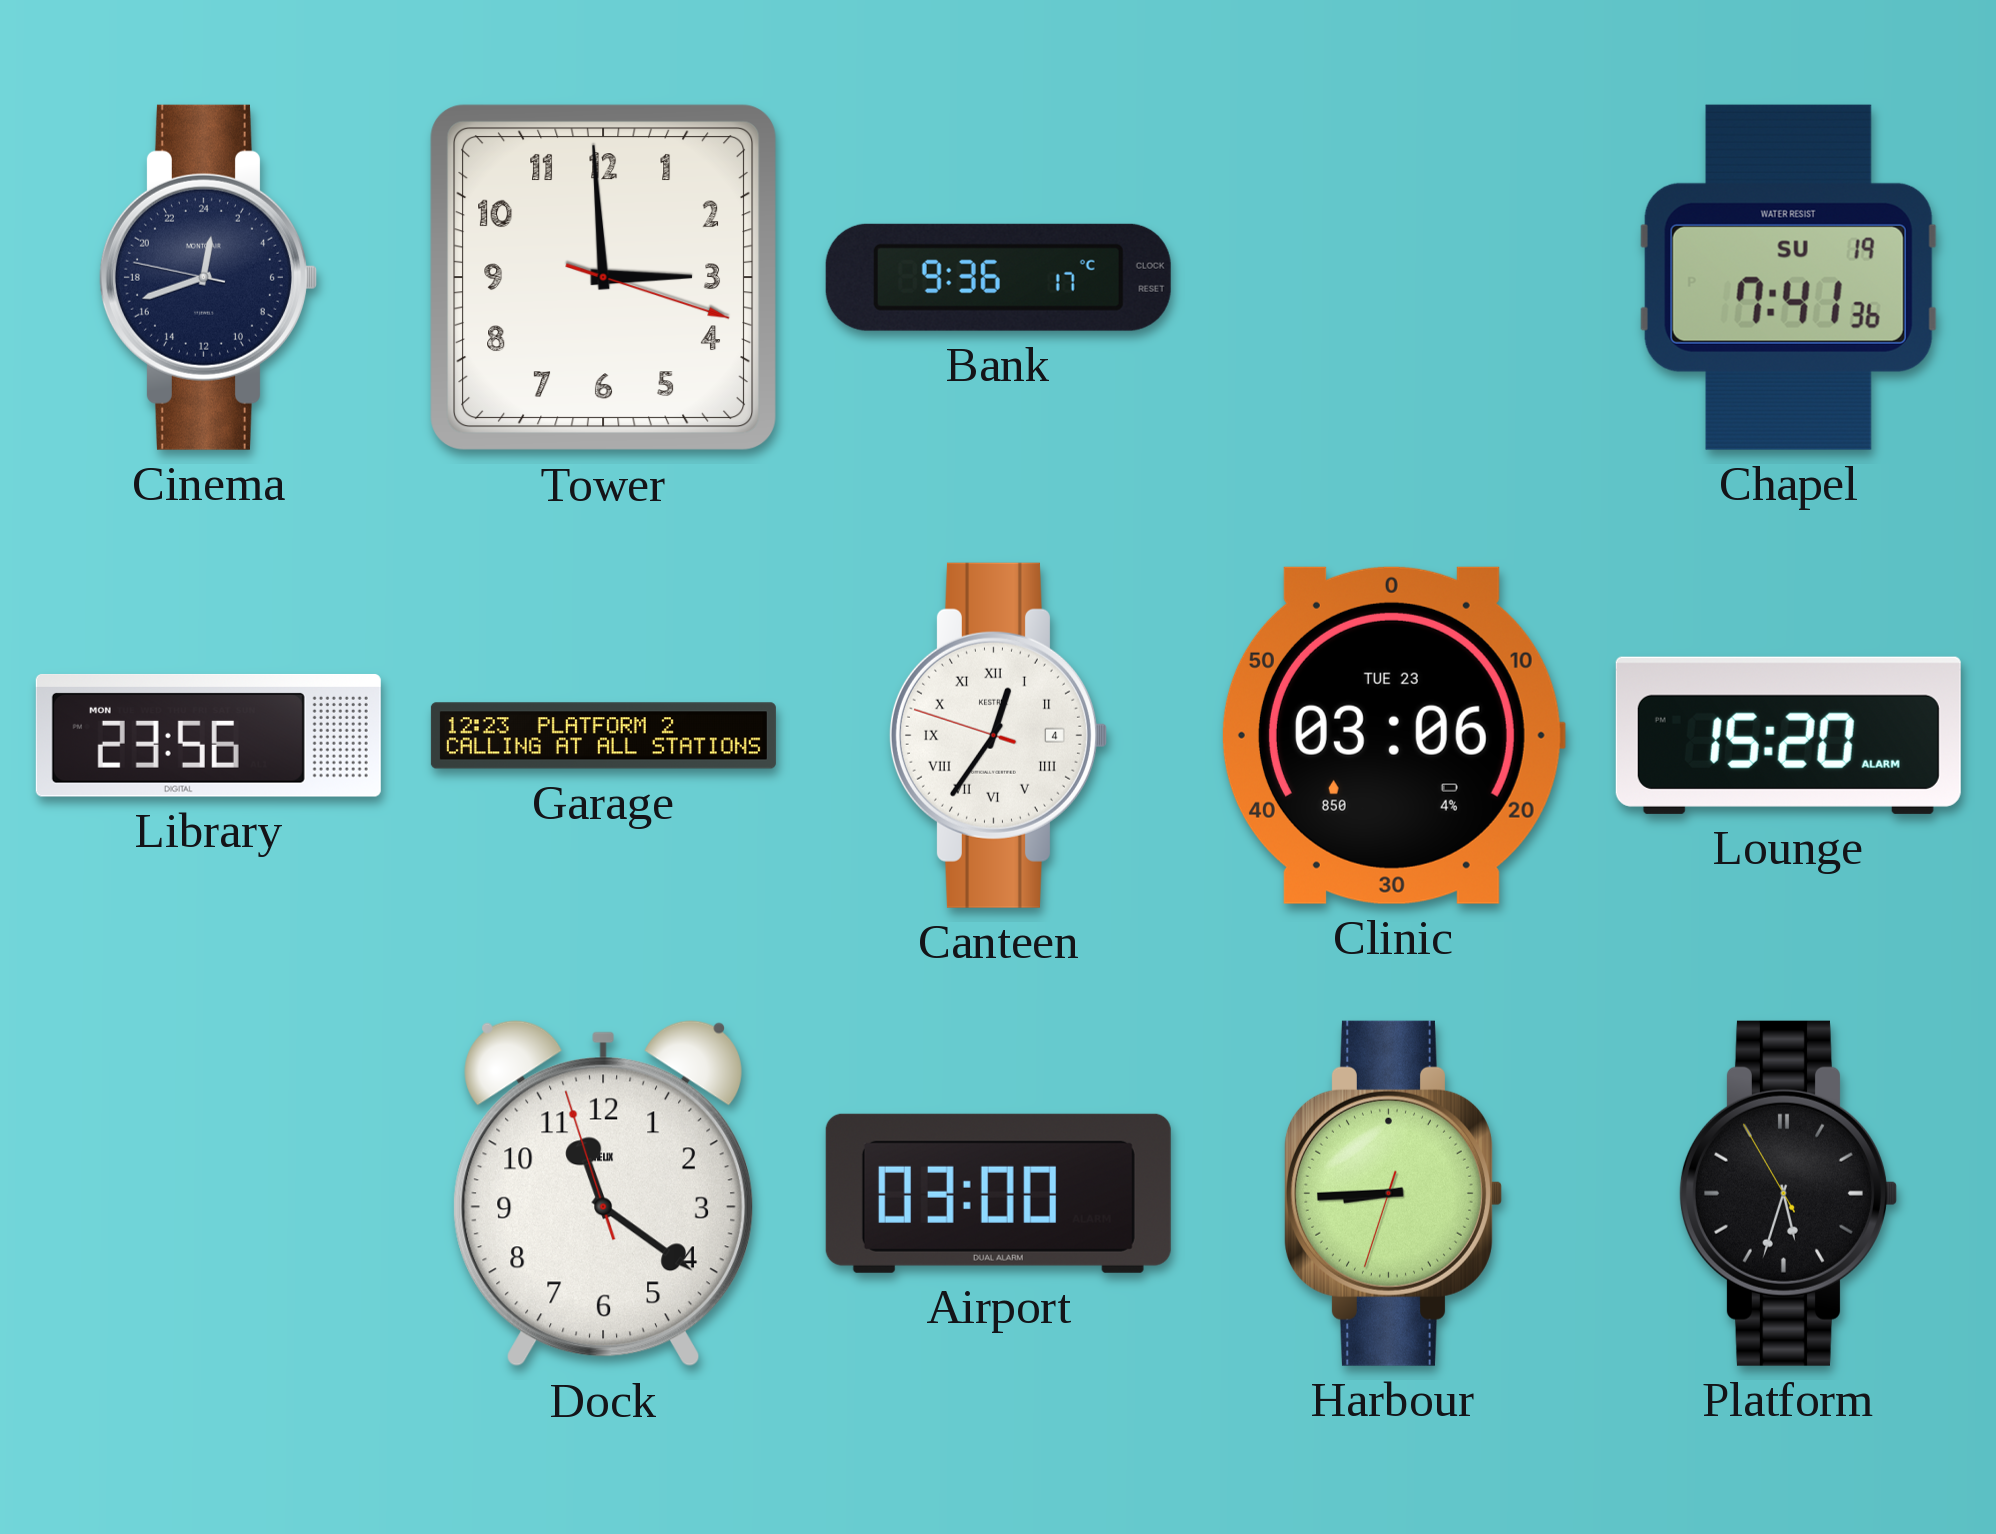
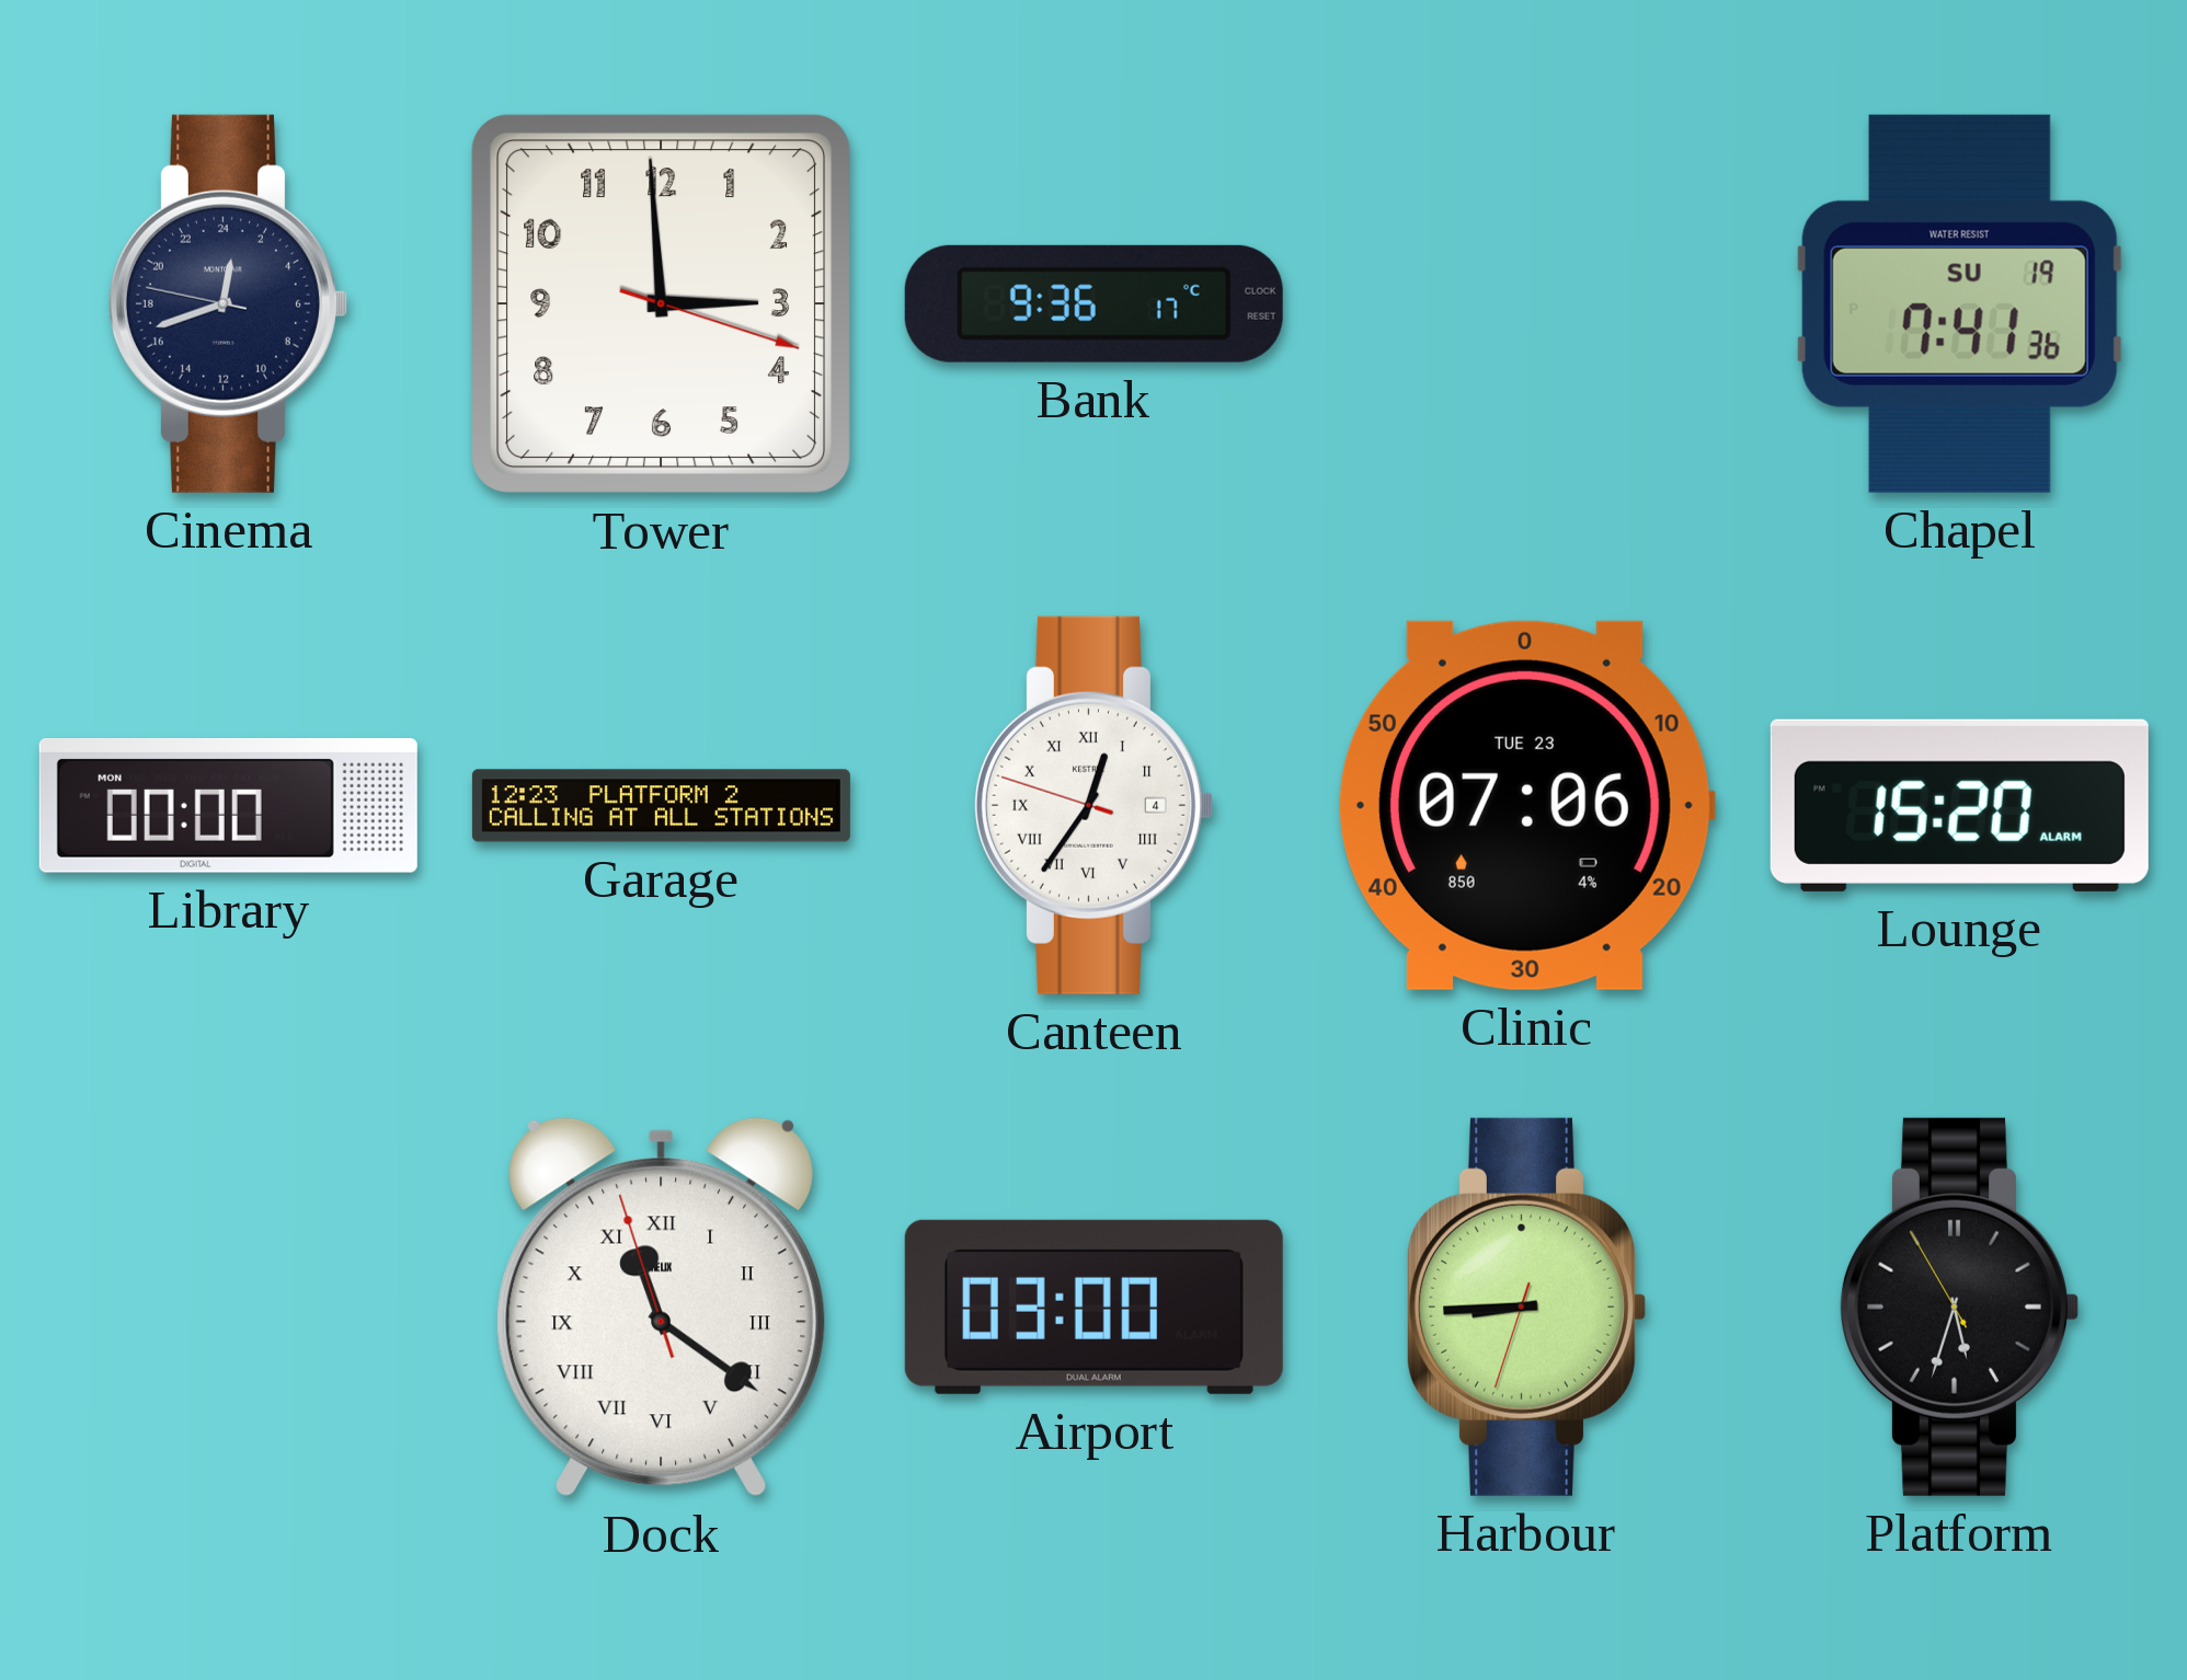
Library: 23:56 -> 00:00
Clinic: 03:06 -> 07:06
Dock numerals: Arabic -> Roman
